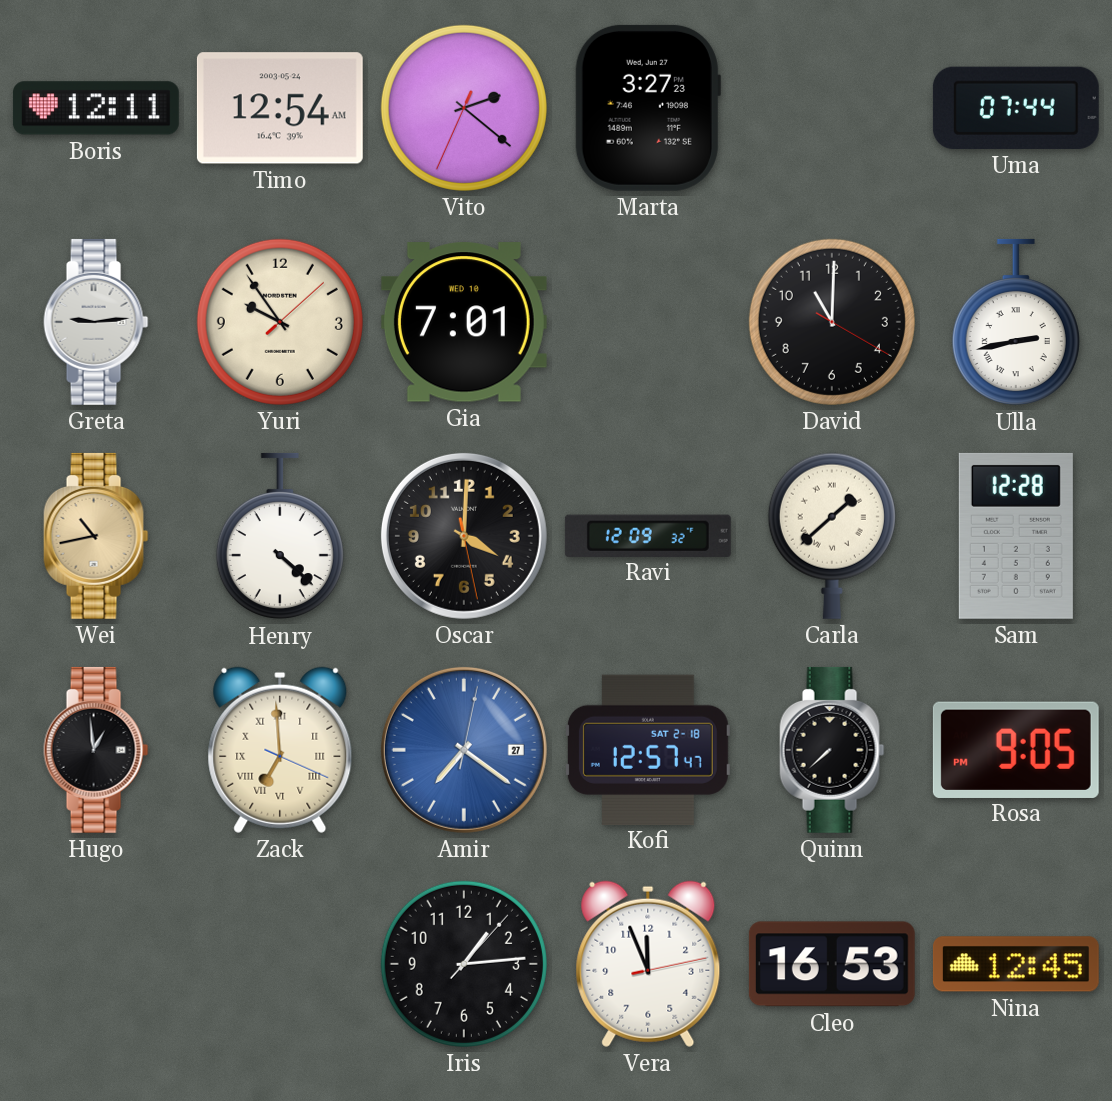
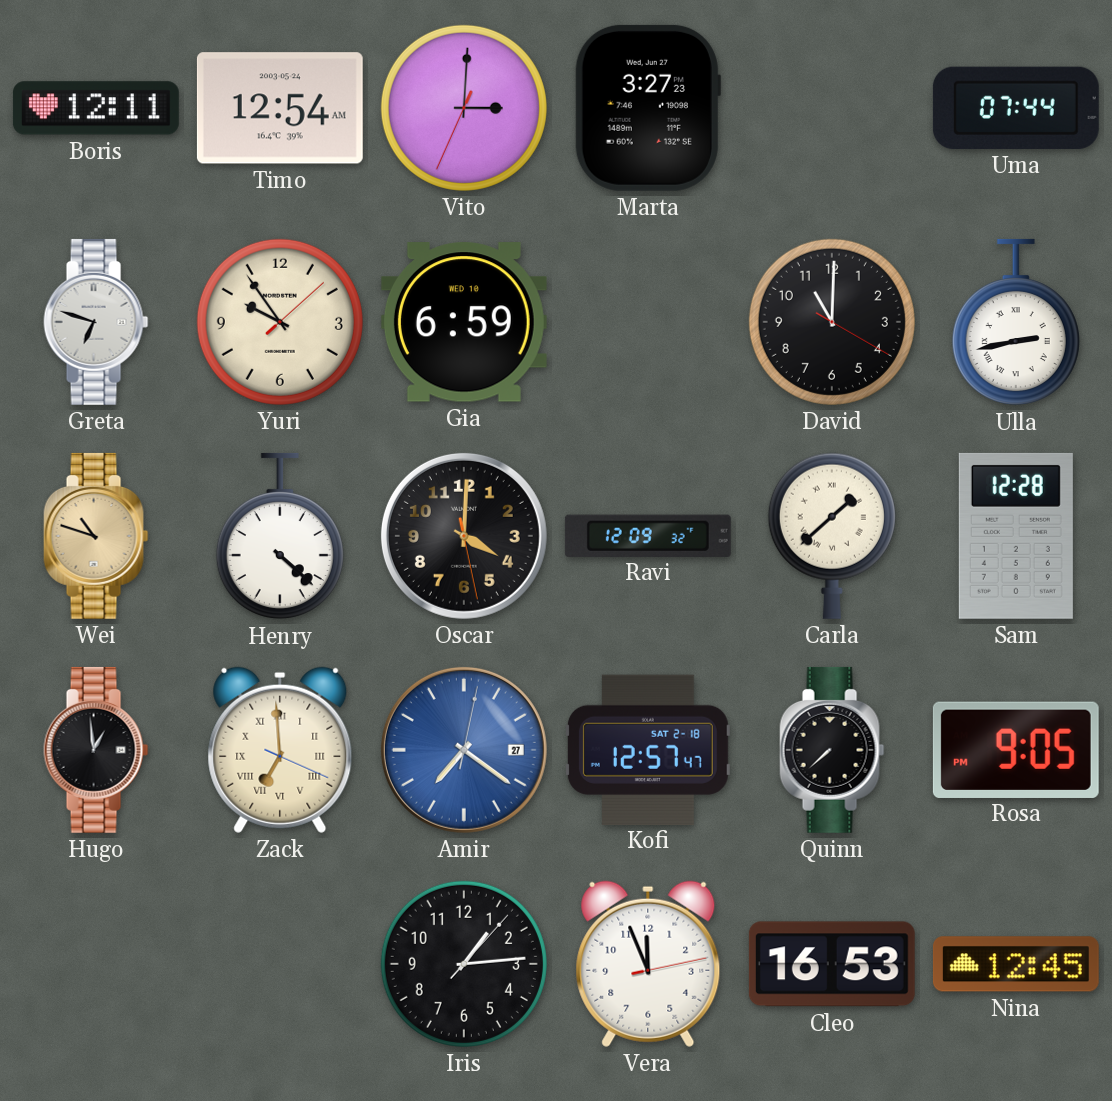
Vito: 2:21 -> 3:00
Greta: 9:14 -> 6:48
Gia: 7:01 -> 6:59
Wei: 10:43 -> 10:48
